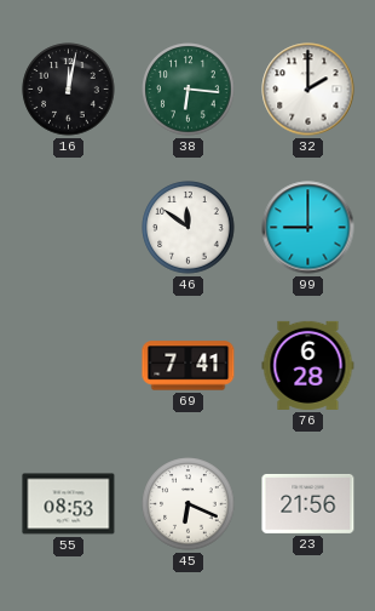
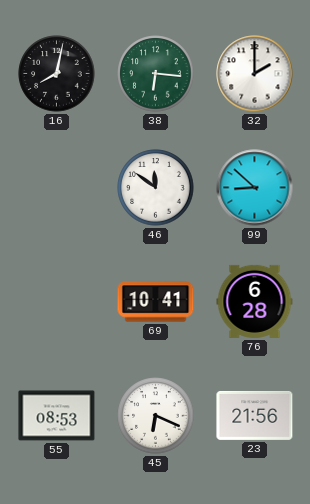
16: 12:02 -> 8:02
99: 9:00 -> 8:52
69: 7:41 -> 10:41
